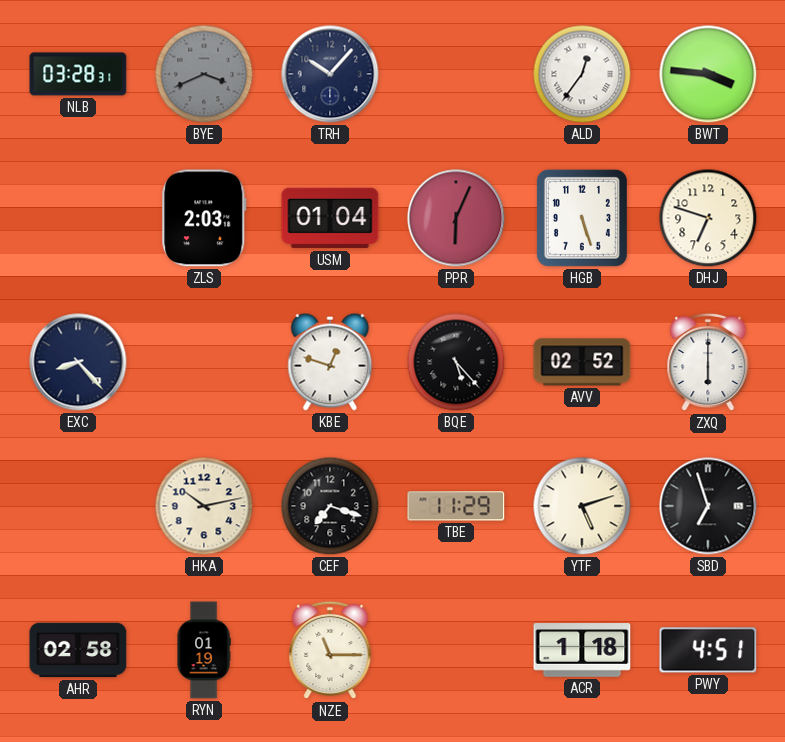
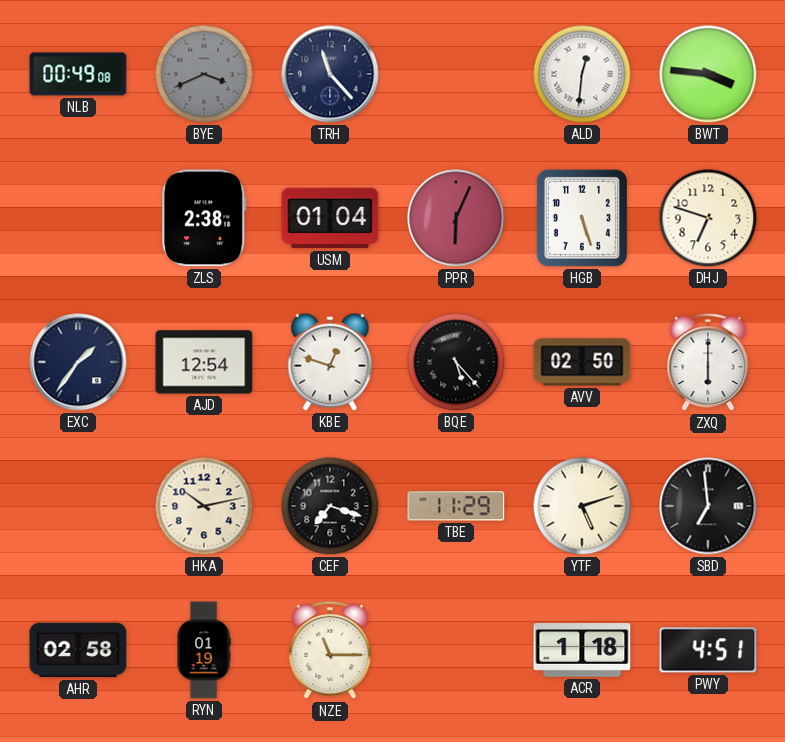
NLB: 03:28 -> 00:49
TRH: 10:07 -> 11:23
ALD: 12:36 -> 12:31
ZLS: 2:03 -> 2:38
EXC: 8:23 -> 1:36
AJD: none -> 12:54
AVV: 02:52 -> 02:50
SBD: 6:57 -> 6:59
